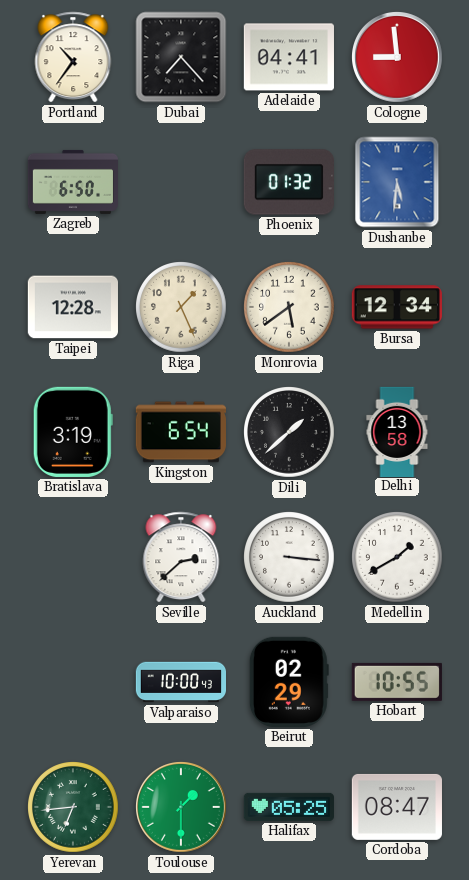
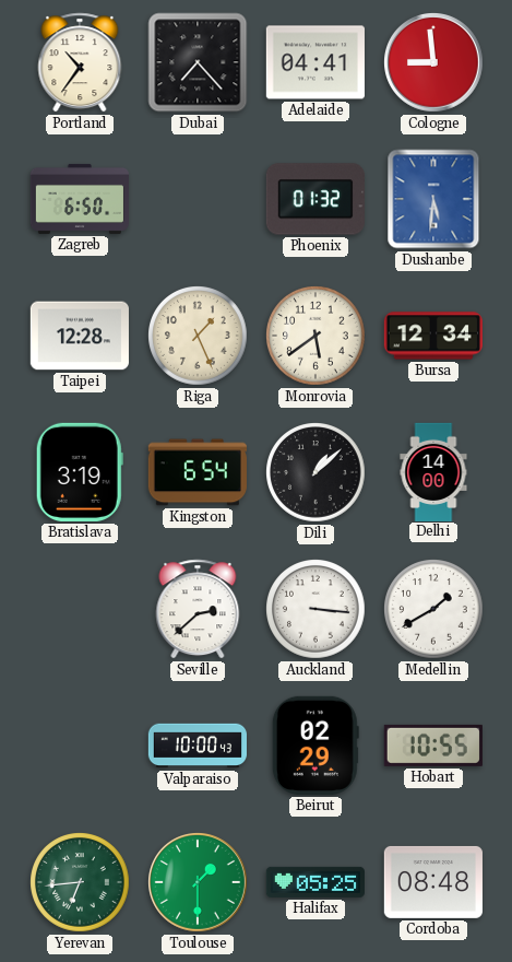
Dili: 1:38 -> 1:08
Delhi: 13:58 -> 14:00
Cordoba: 08:47 -> 08:48
